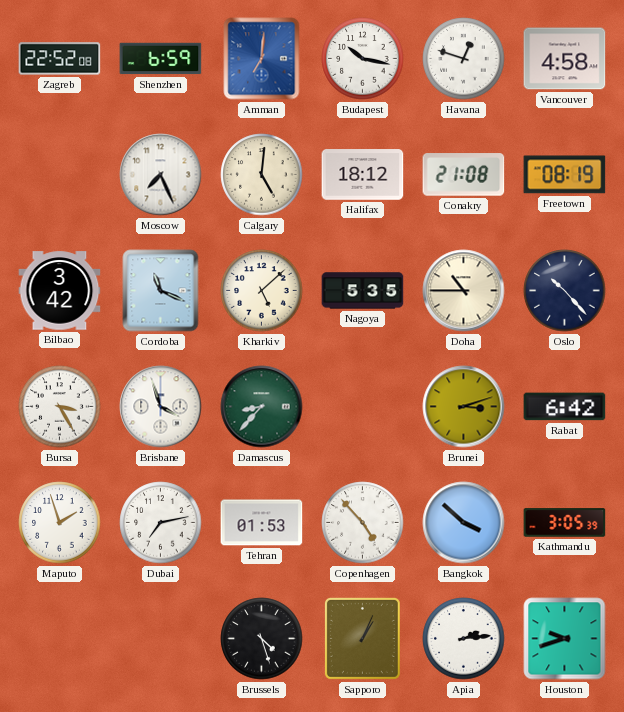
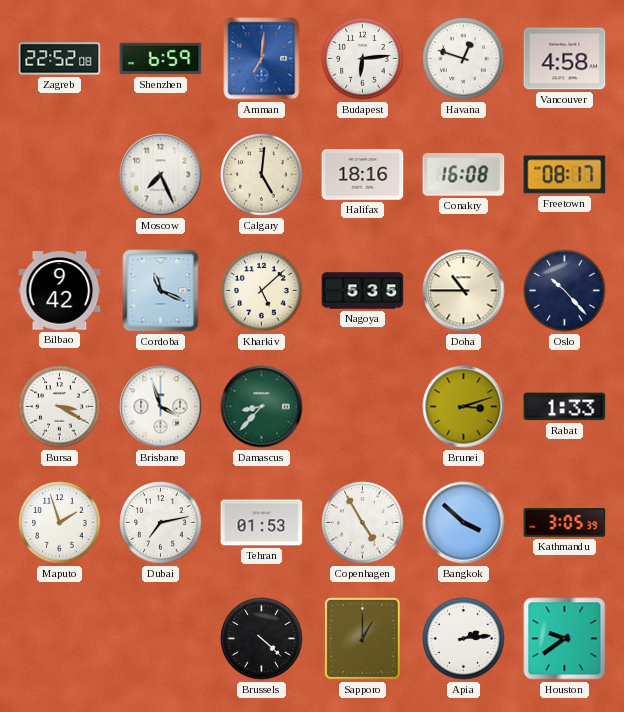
Budapest: 10:17 -> 6:14
Halifax: 18:12 -> 18:16
Conakry: 21:08 -> 16:08
Freetown: 08:19 -> 08:17
Bilbao: 3:42 -> 9:42
Bursa: 3:25 -> 3:20
Rabat: 6:42 -> 1:33
Copenhagen: 4:53 -> 4:55
Brussels: 4:27 -> 4:22
Sapporo: 1:04 -> 1:00
Houston: 9:42 -> 9:39
